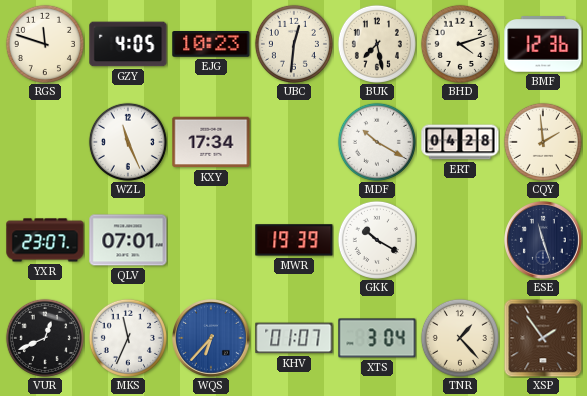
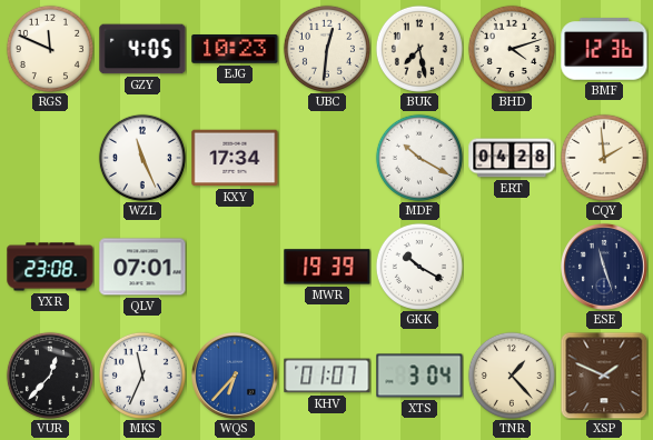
RGS: 11:48 -> 11:49
YXR: 23:07 -> 23:08
VUR: 12:41 -> 12:37
XSP: 1:54 -> 1:49
